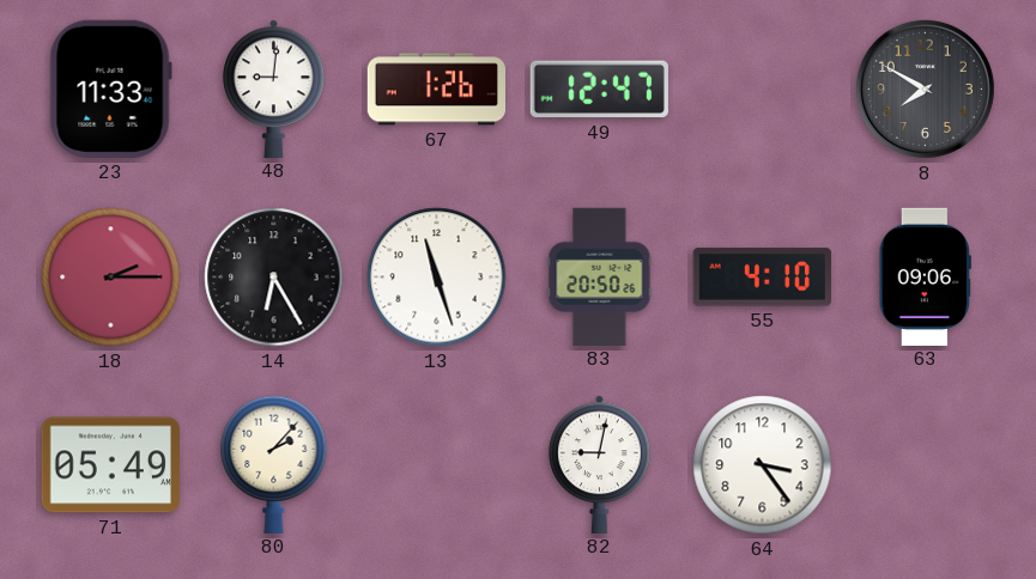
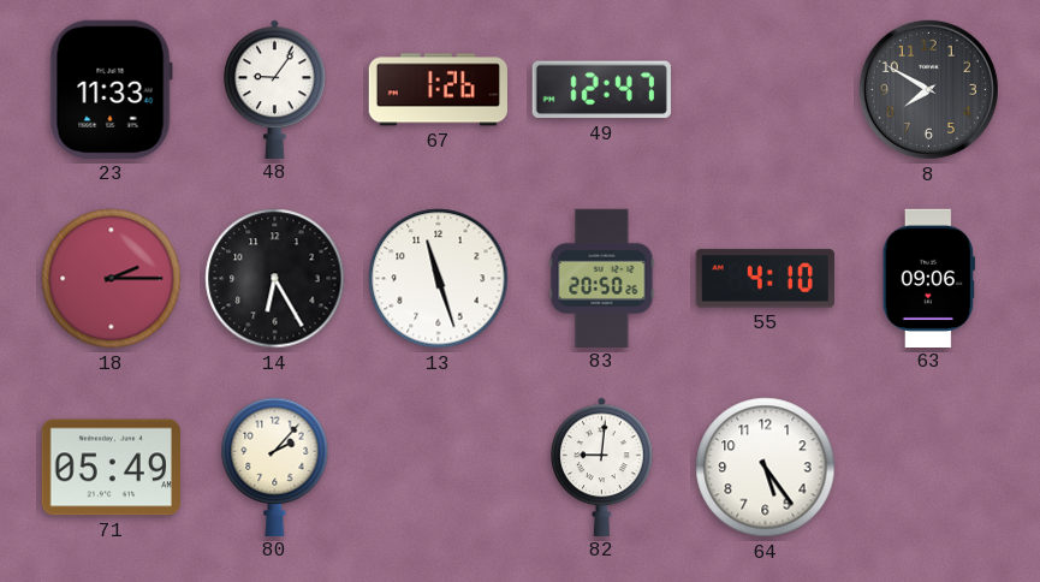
48: 9:01 -> 9:06
82: 9:02 -> 9:01
64: 3:24 -> 5:24
